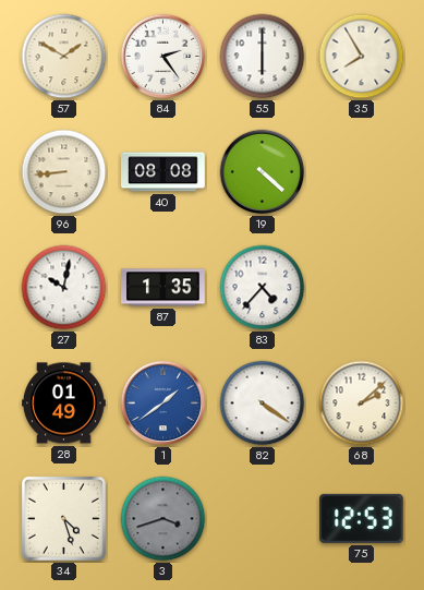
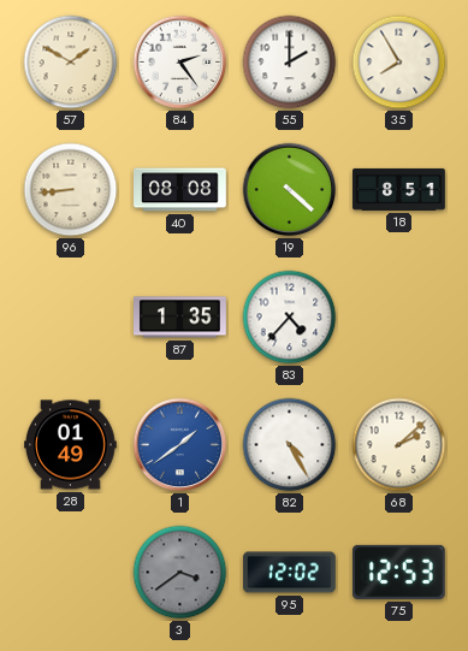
55: 6:00 -> 2:00
18: none -> 8:51
27: 10:02 -> none
82: 4:21 -> 4:25
34: 4:27 -> none
3: 3:42 -> 3:39
95: none -> 12:02
